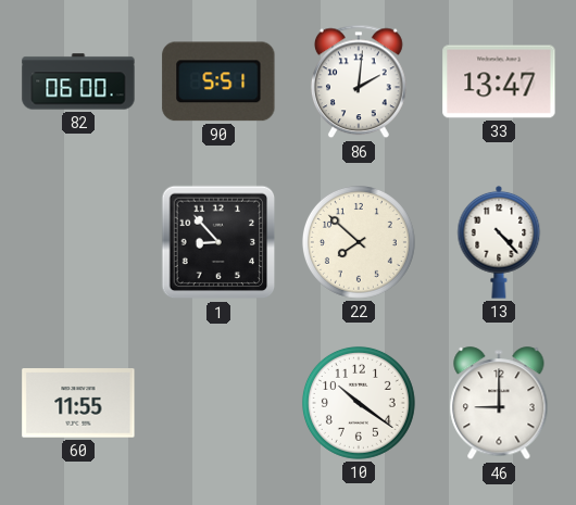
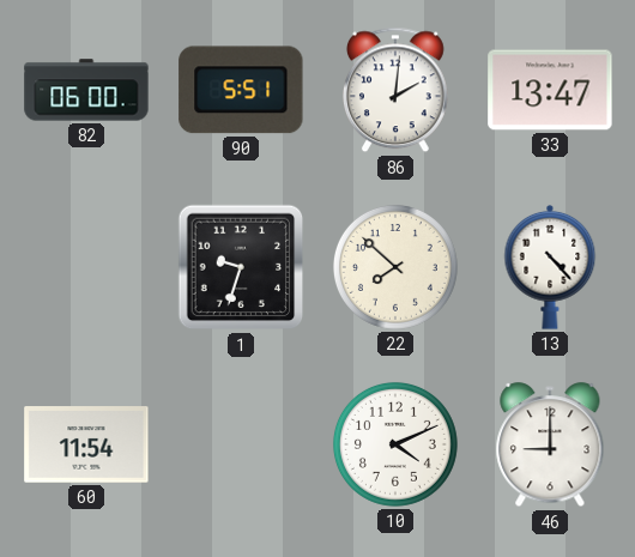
1: 8:53 -> 9:33
60: 11:55 -> 11:54
10: 10:21 -> 4:11
